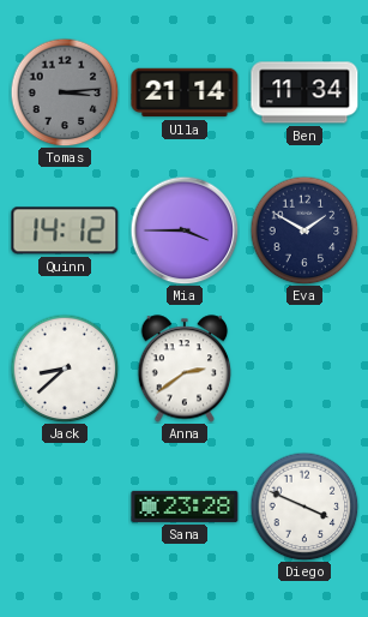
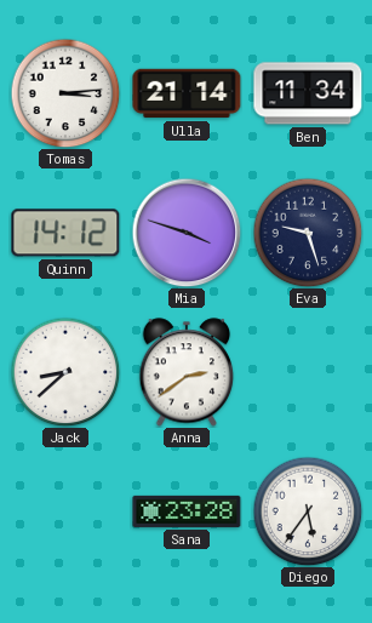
Tomas dial: grey -> white
Mia: 3:45 -> 3:48
Eva: 1:50 -> 9:27
Diego: 3:49 -> 5:36
